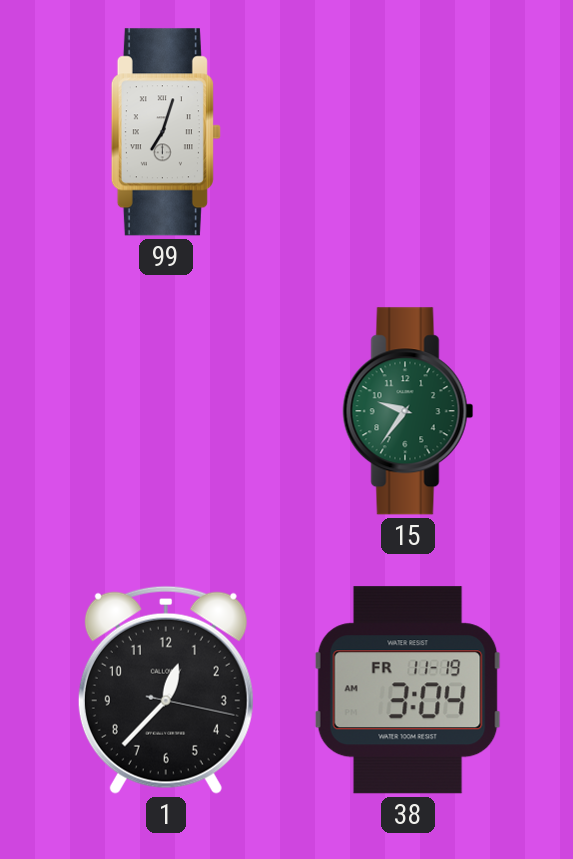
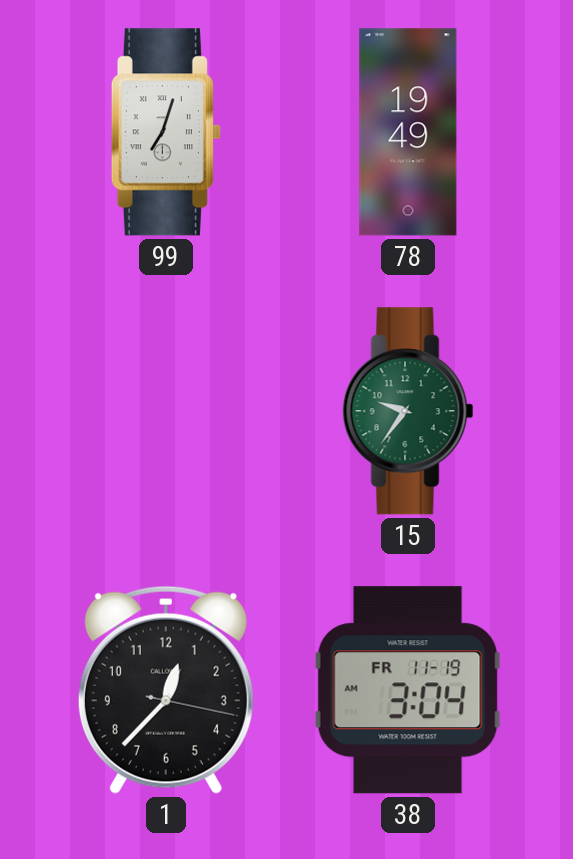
78: none -> 19:49
